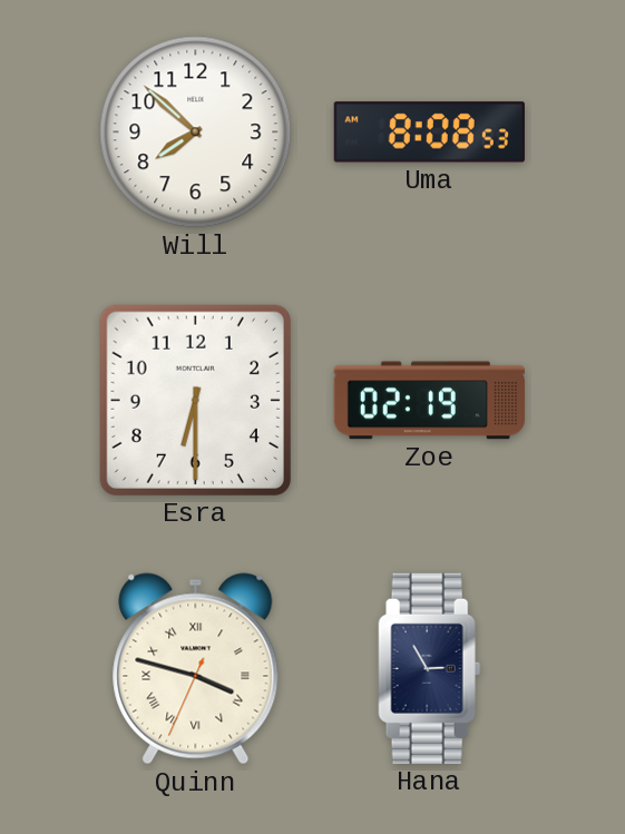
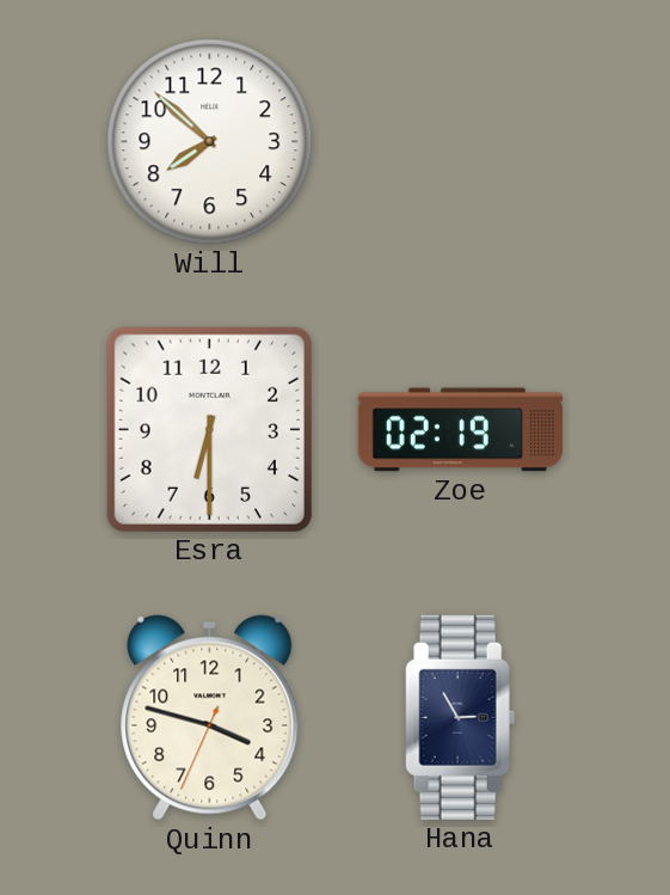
Uma: 8:08 -> none
Quinn numerals: Roman -> Arabic
